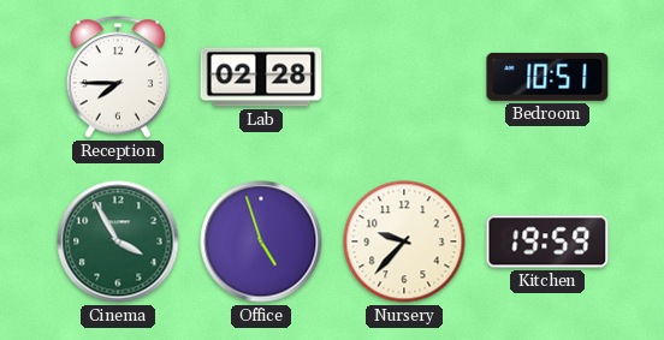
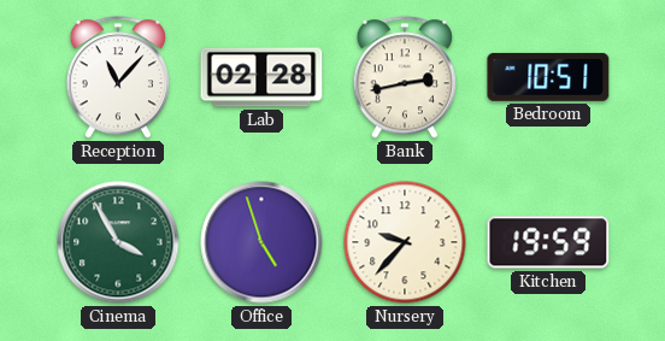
Reception: 7:45 -> 11:07
Bank: none -> 2:43
